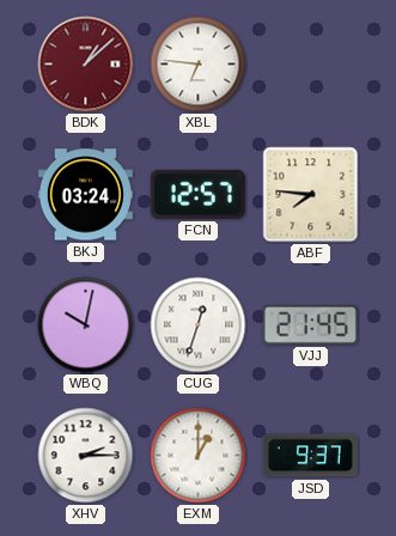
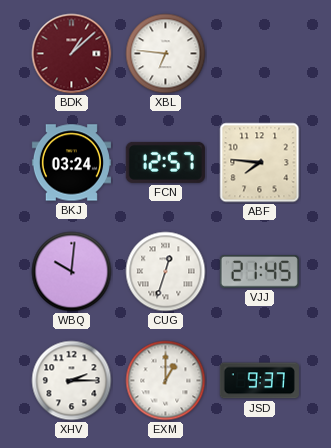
WBQ: 10:02 -> 10:01
